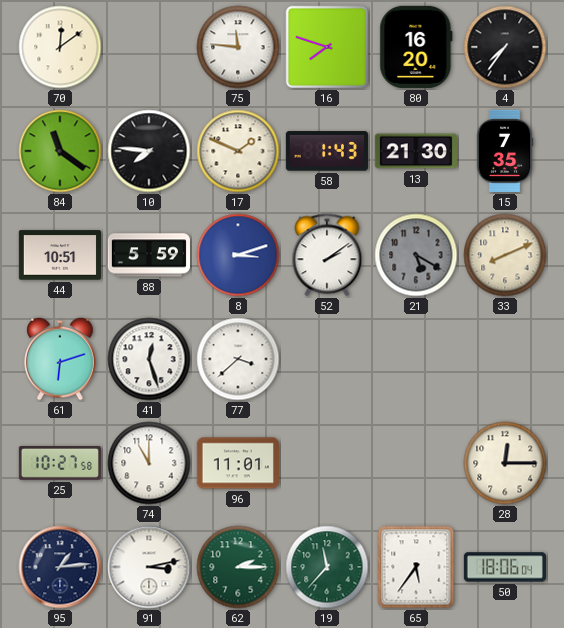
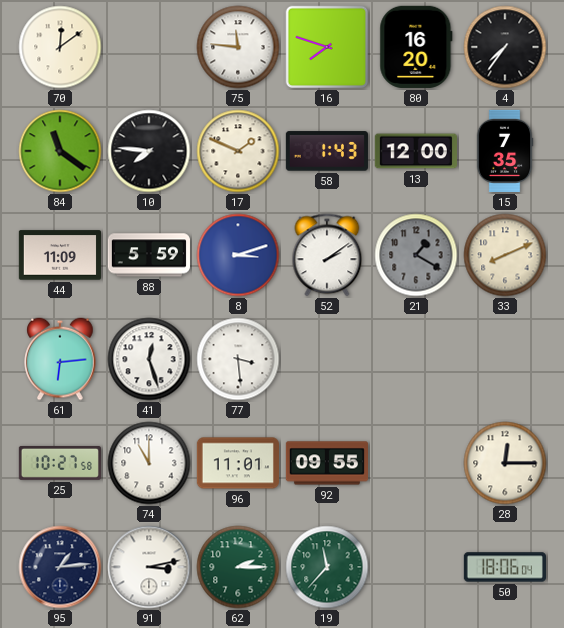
13: 21:30 -> 12:00
44: 10:51 -> 11:09
21: 5:20 -> 1:20
61: 6:12 -> 6:14
77: 3:38 -> 3:29
92: none -> 09:55
65: 5:36 -> none
